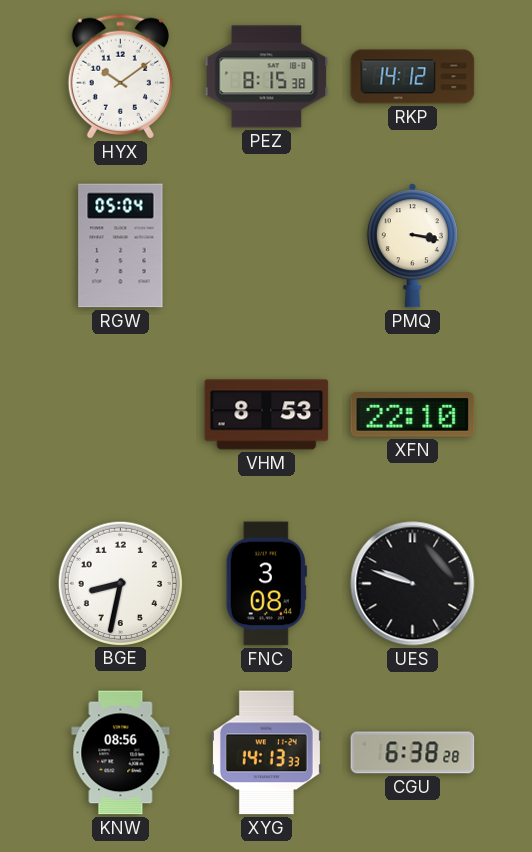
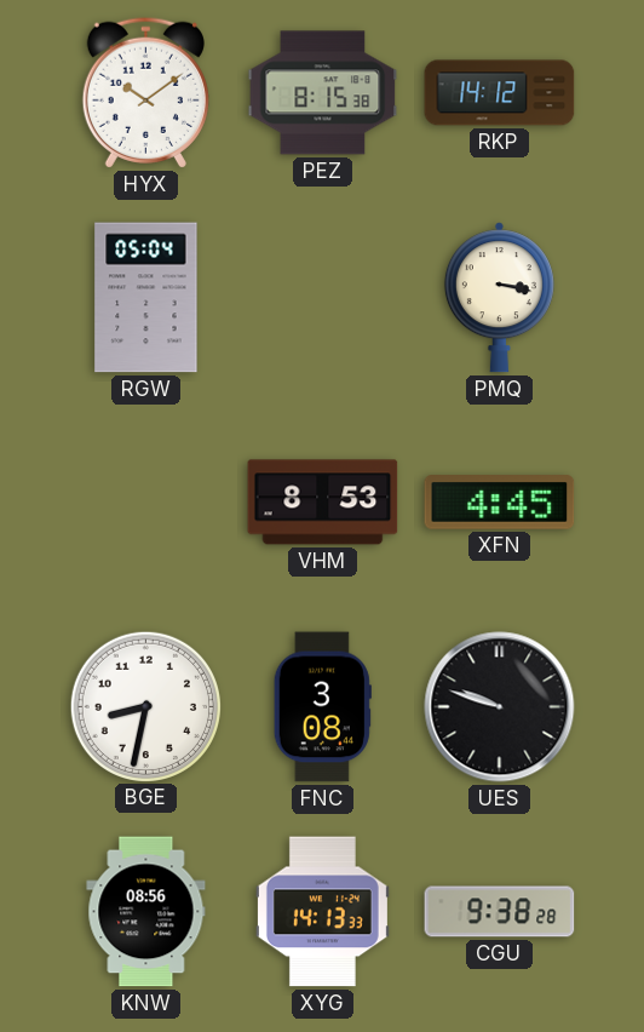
XFN: 22:10 -> 4:45
CGU: 6:38 -> 9:38
